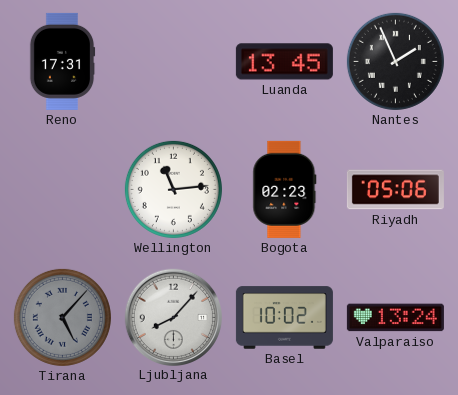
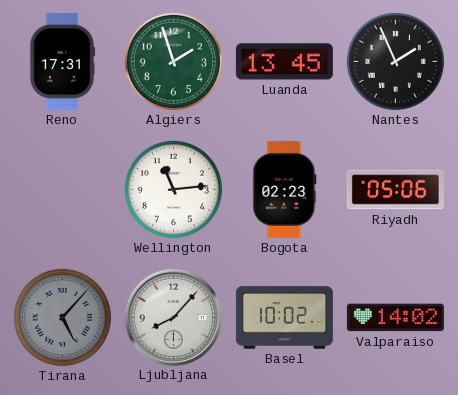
Algiers: none -> 1:57
Valparaiso: 13:24 -> 14:02
